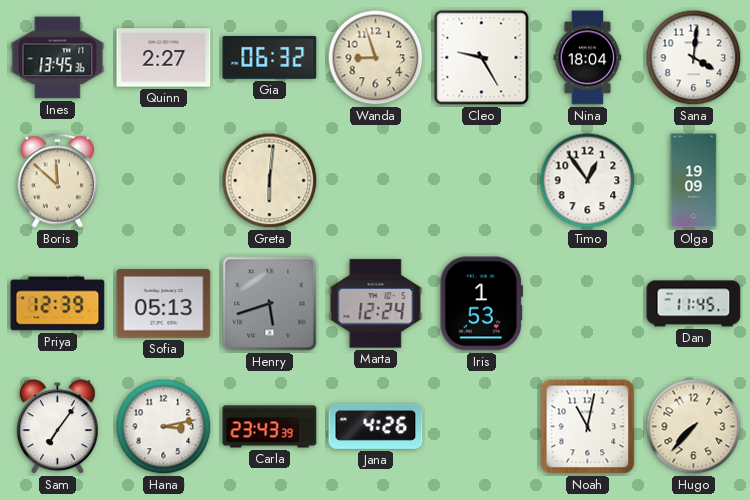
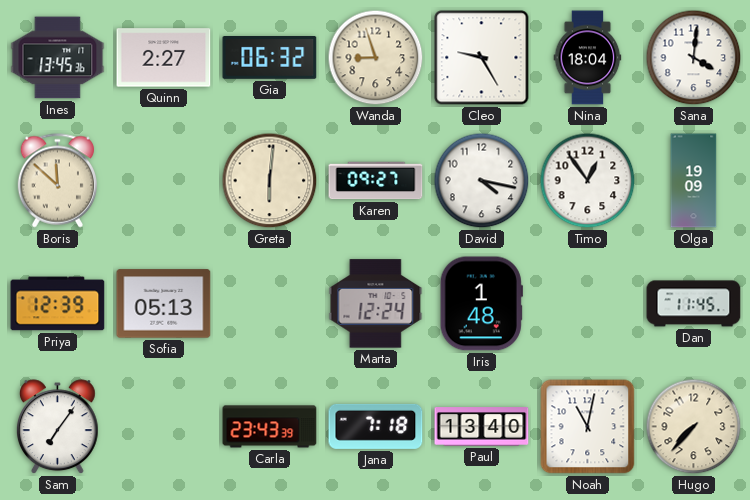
Karen: none -> 09:27
David: none -> 4:17
Henry: 5:42 -> none
Iris: 1:53 -> 1:48
Hana: 3:13 -> none
Jana: 4:26 -> 7:18
Paul: none -> 13:40
